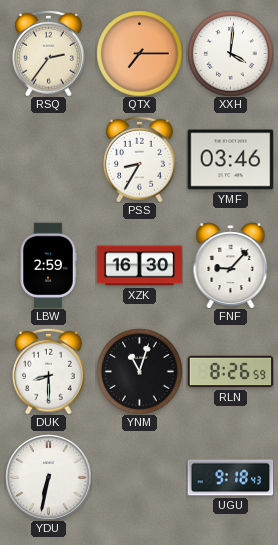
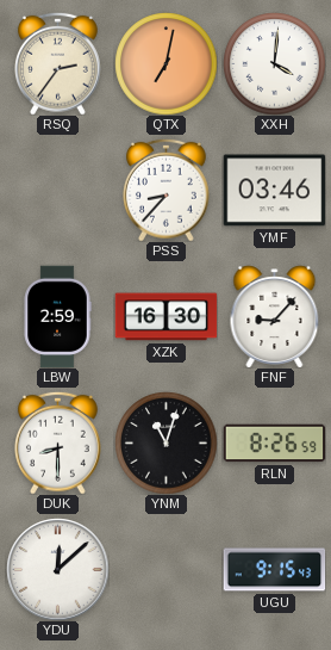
QTX: 7:15 -> 7:02
PSS: 8:35 -> 8:37
YDU: 6:32 -> 12:08
UGU: 9:18 -> 9:15
